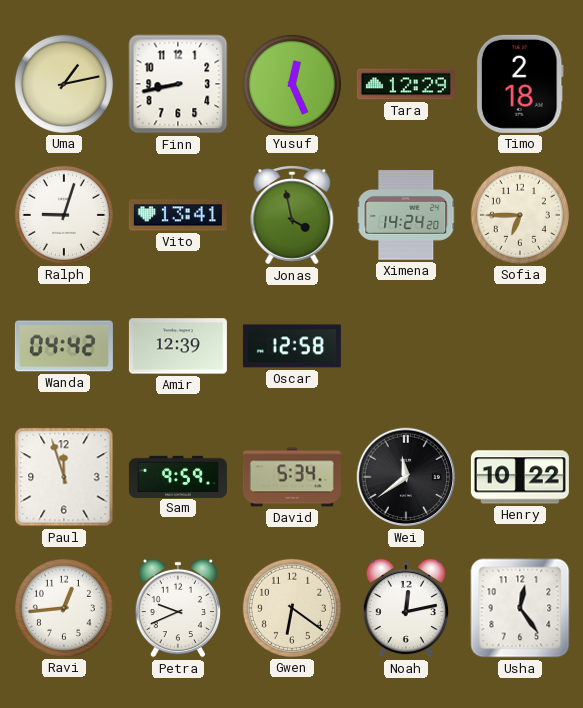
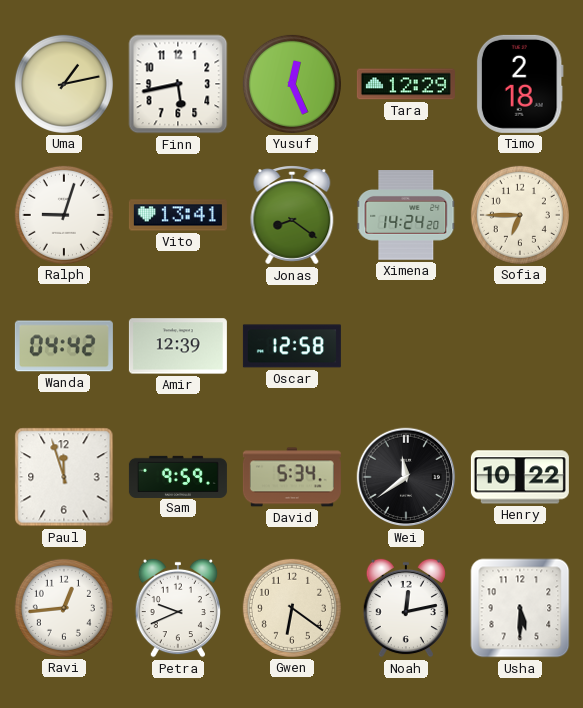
Finn: 8:43 -> 5:43
Jonas: 3:58 -> 8:21
Usha: 12:24 -> 5:30
